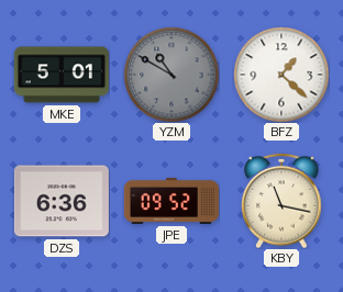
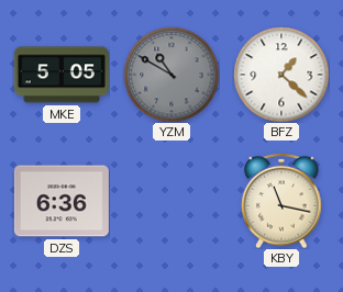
MKE: 5:01 -> 5:05
JPE: 09:52 -> none
